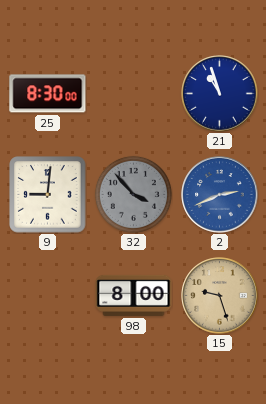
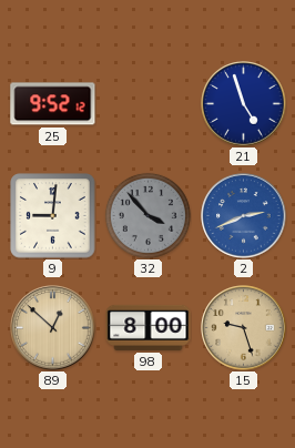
25: 8:30 -> 9:52
21: 10:57 -> 4:57
89: none -> 12:52
